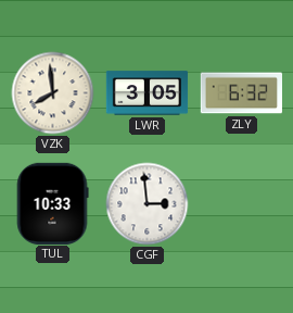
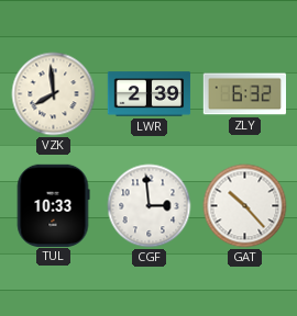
LWR: 3:05 -> 2:39
GAT: none -> 10:23
